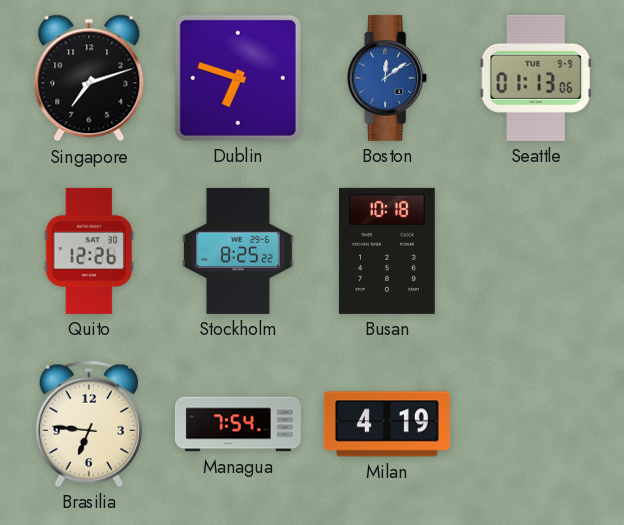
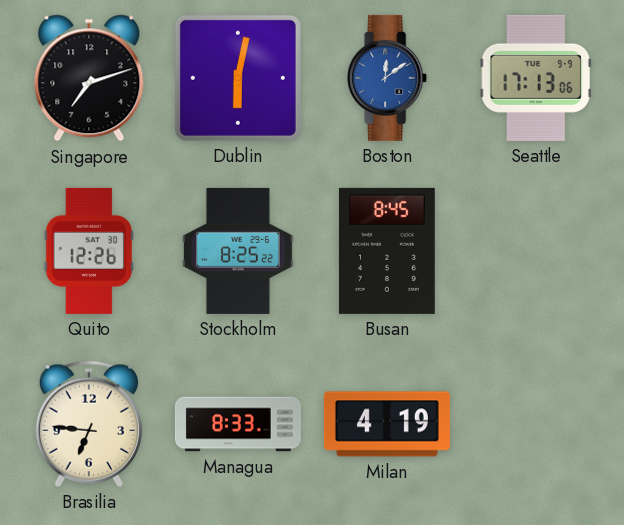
Dublin: 6:48 -> 6:02
Seattle: 01:13 -> 17:13
Busan: 10:18 -> 8:45
Managua: 7:54 -> 8:33
